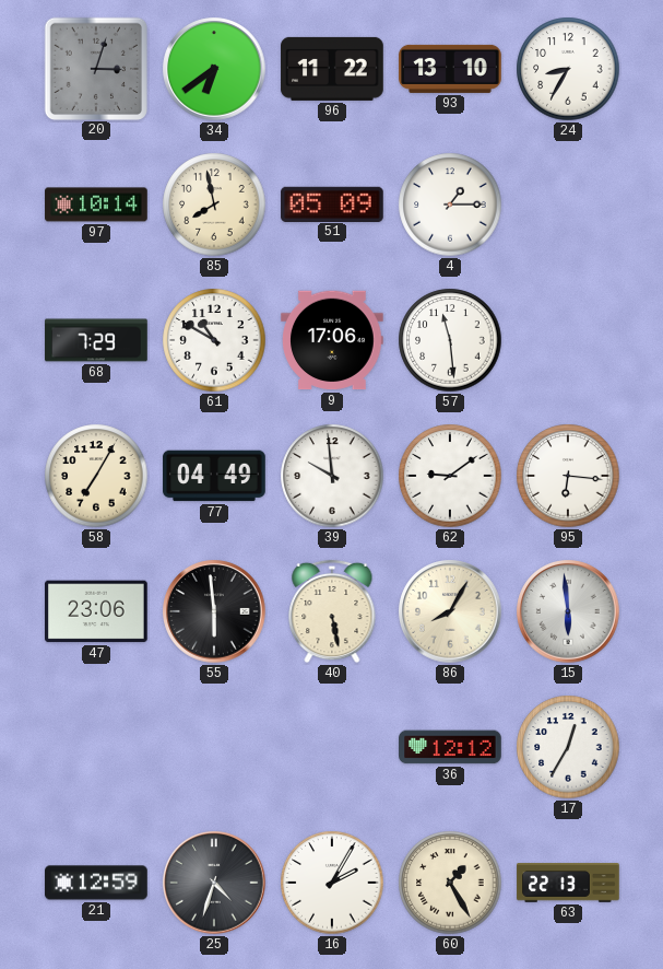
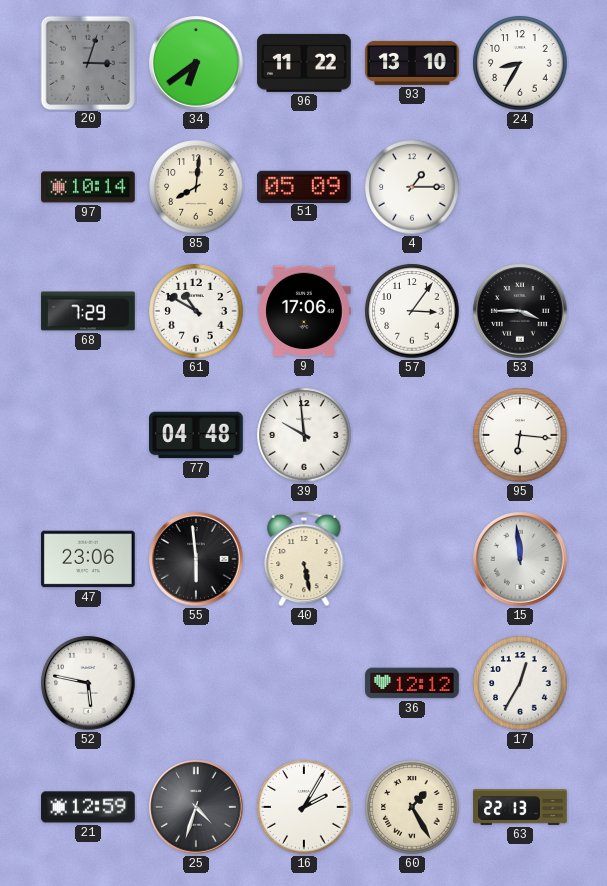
85: 7:58 -> 8:01
57: 11:29 -> 3:06
53: none -> 3:45
58: 7:05 -> none
77: 04:49 -> 04:48
62: 9:09 -> none
86: 8:05 -> none
15: 5:59 -> 11:59
52: none -> 5:47
